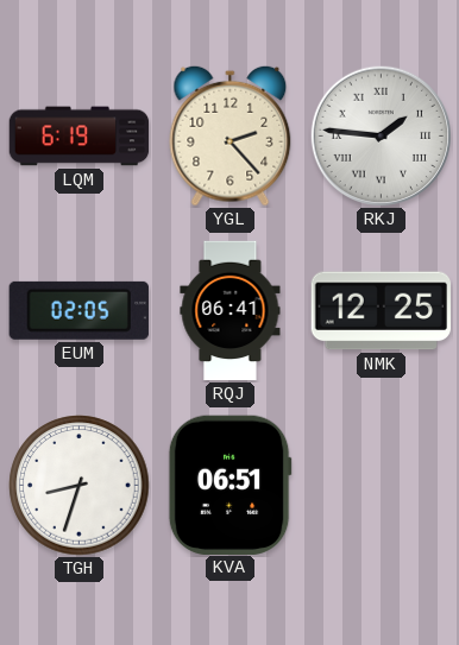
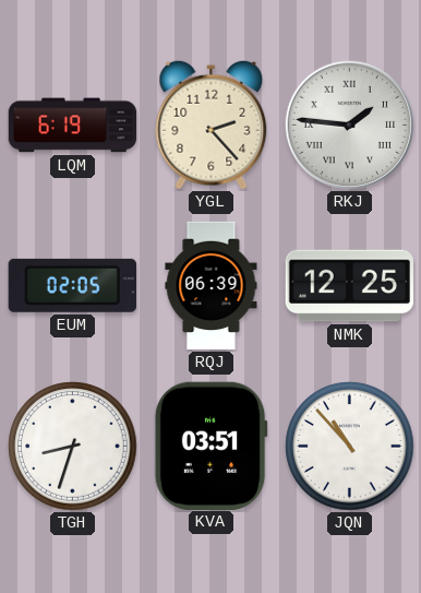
RQJ: 06:41 -> 06:39
KVA: 06:51 -> 03:51
JQN: none -> 10:53
